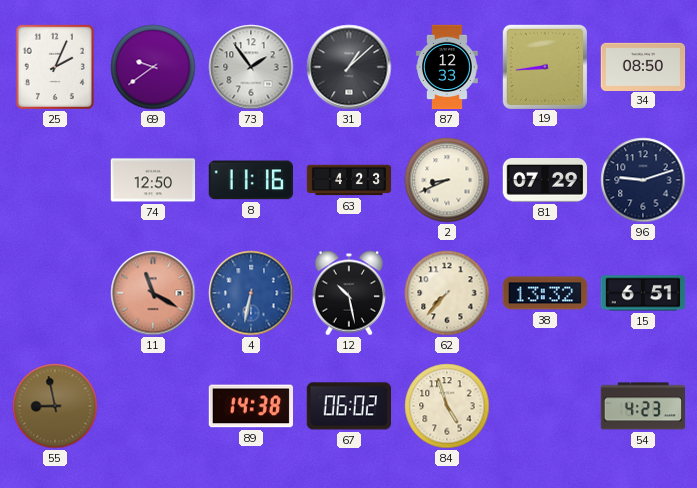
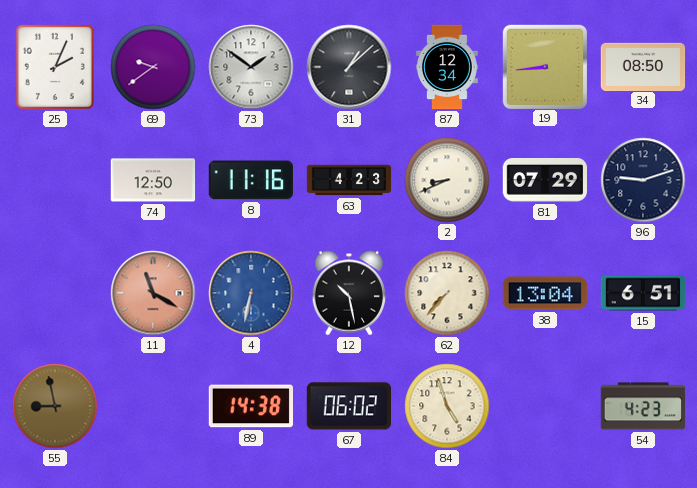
73: 1:54 -> 1:51
87: 12:33 -> 12:34
38: 13:32 -> 13:04
